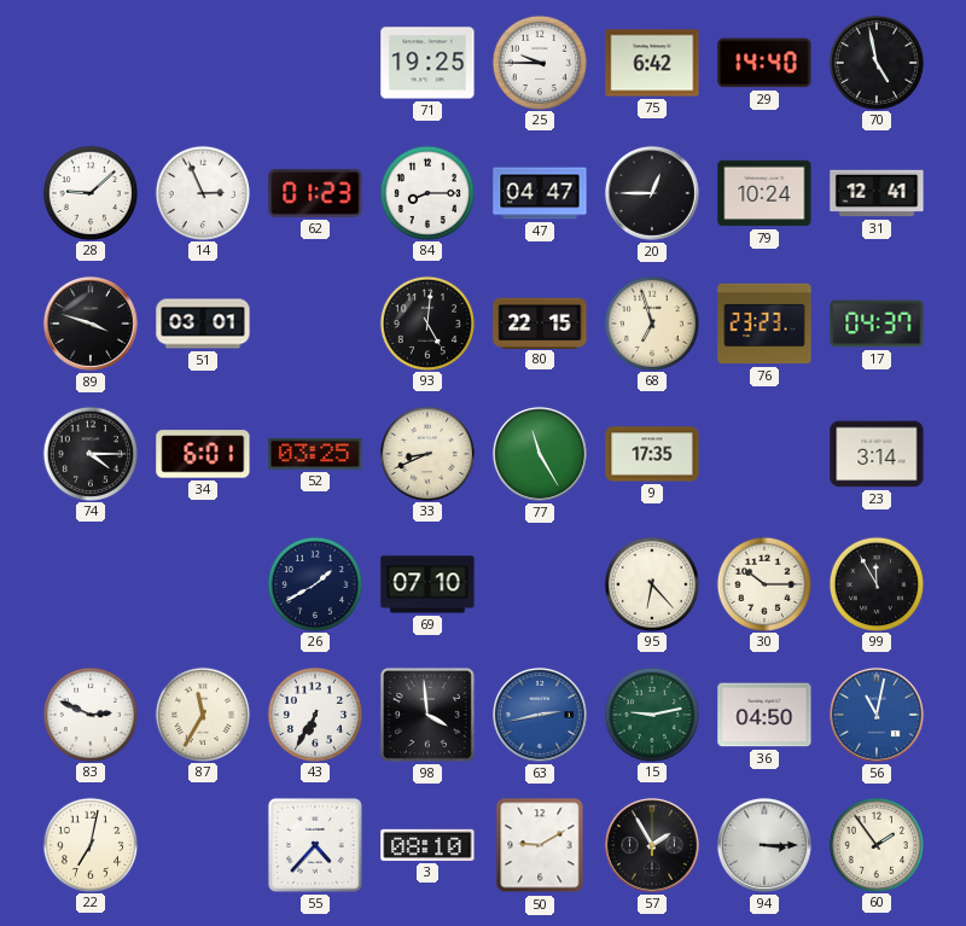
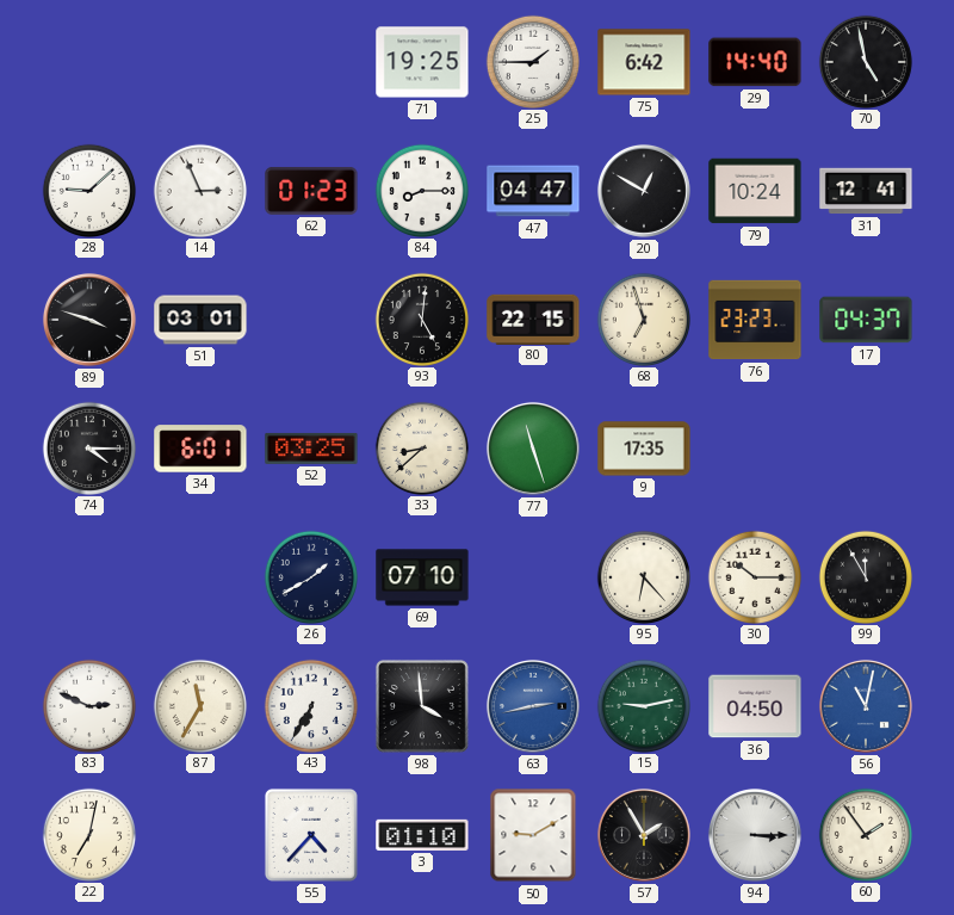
25: 9:45 -> 1:45
20: 12:45 -> 12:50
33: 8:41 -> 8:38
77: 11:25 -> 11:27
23: 3:14 -> none
3: 08:10 -> 01:10
